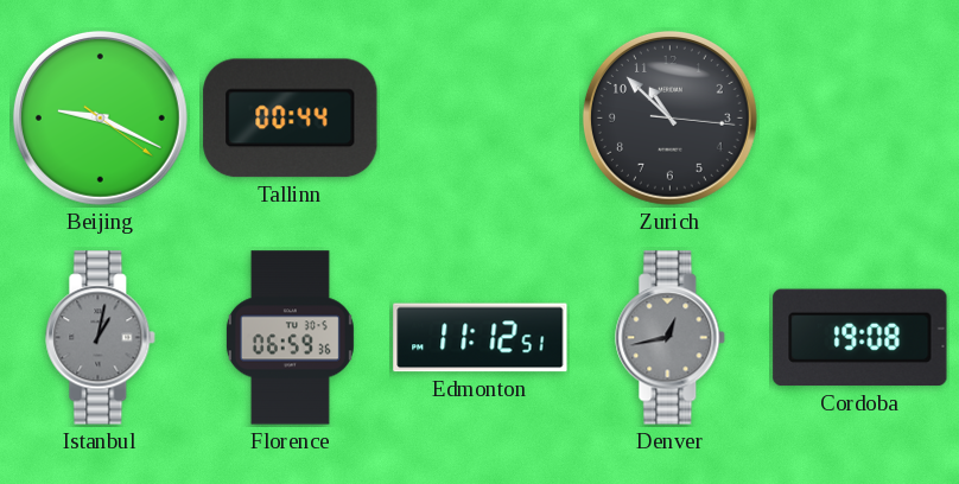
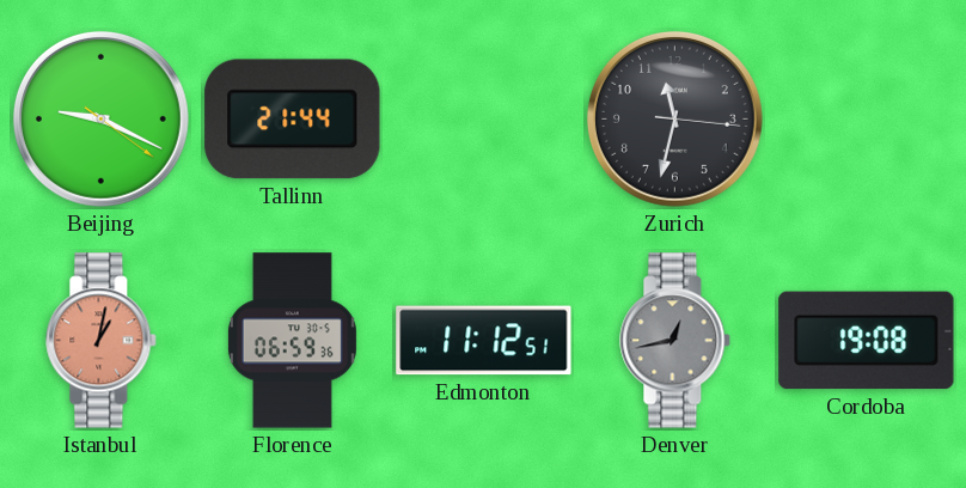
Tallinn: 00:44 -> 21:44
Zurich: 10:52 -> 11:32
Istanbul dial: grey -> salmon
